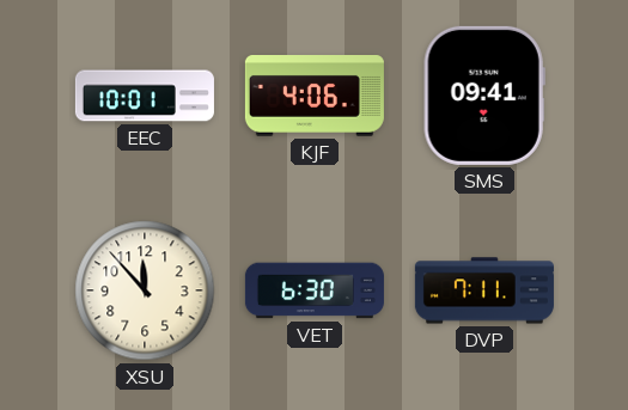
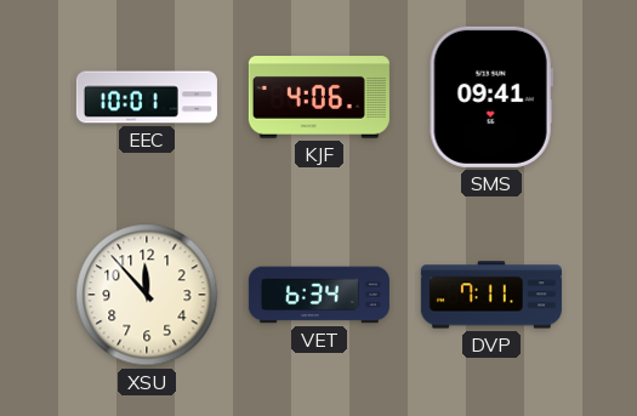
VET: 6:30 -> 6:34
